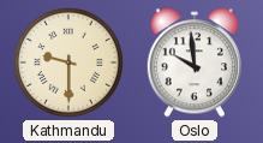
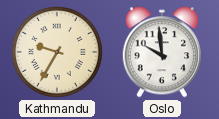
Kathmandu: 9:30 -> 9:35
